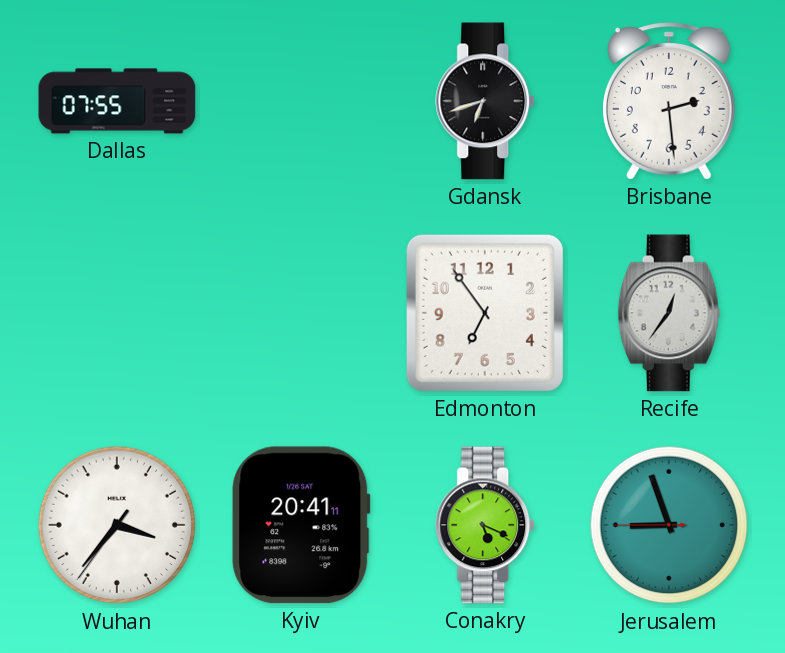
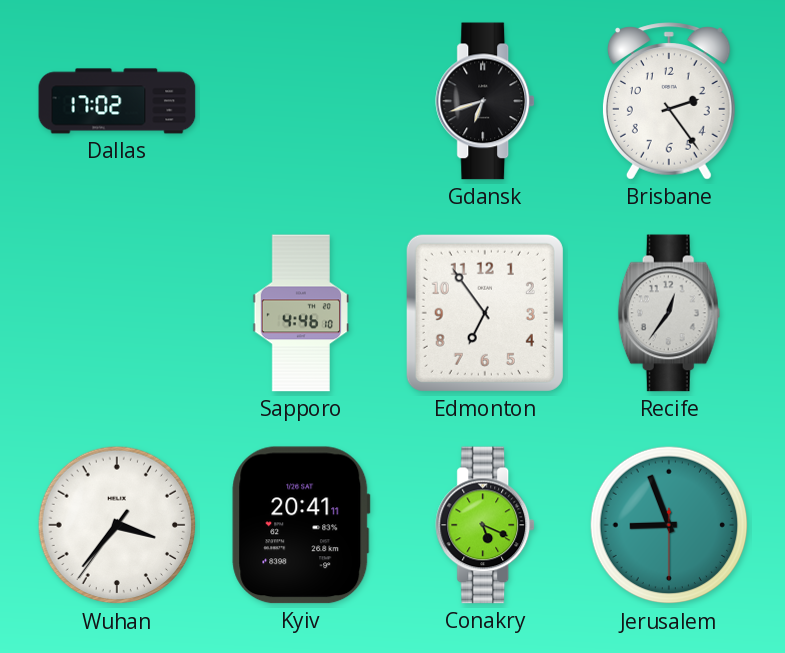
Dallas: 07:55 -> 17:02
Brisbane: 2:29 -> 2:24
Sapporo: none -> 4:46
Jerusalem: 8:56:45 -> 8:56:30
